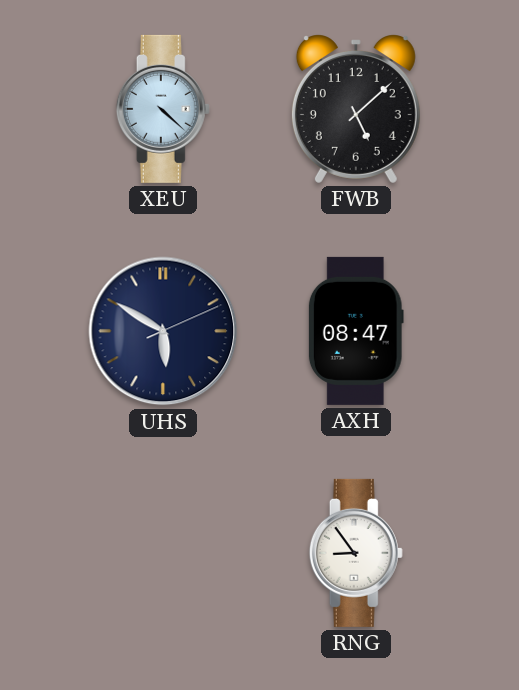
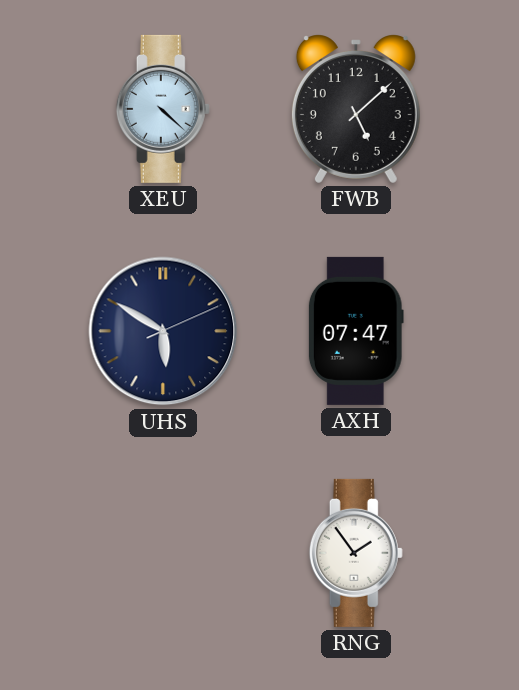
AXH: 08:47 -> 07:47
RNG: 8:54 -> 1:54
